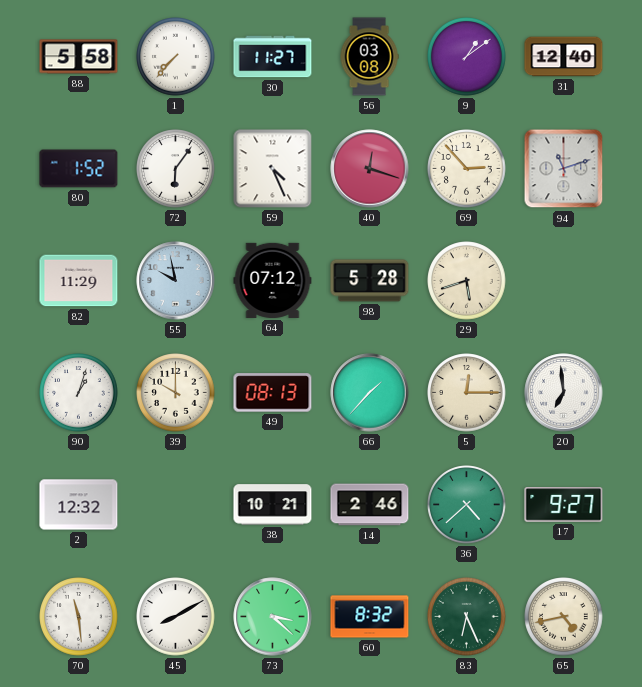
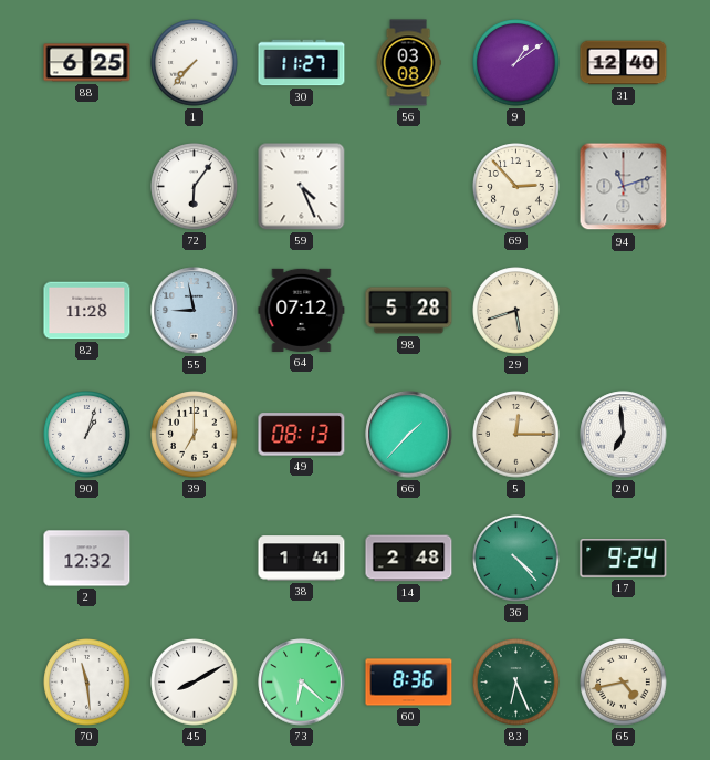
88: 5:58 -> 6:25
80: 1:52 -> none
40: 12:18 -> none
82: 11:29 -> 11:28
55: 9:58 -> 8:58
39: 10:00 -> 7:00
38: 10:21 -> 1:41
14: 2:46 -> 2:48
36: 4:38 -> 4:23
17: 9:27 -> 9:24
73: 3:22 -> 6:22
60: 8:32 -> 8:36
